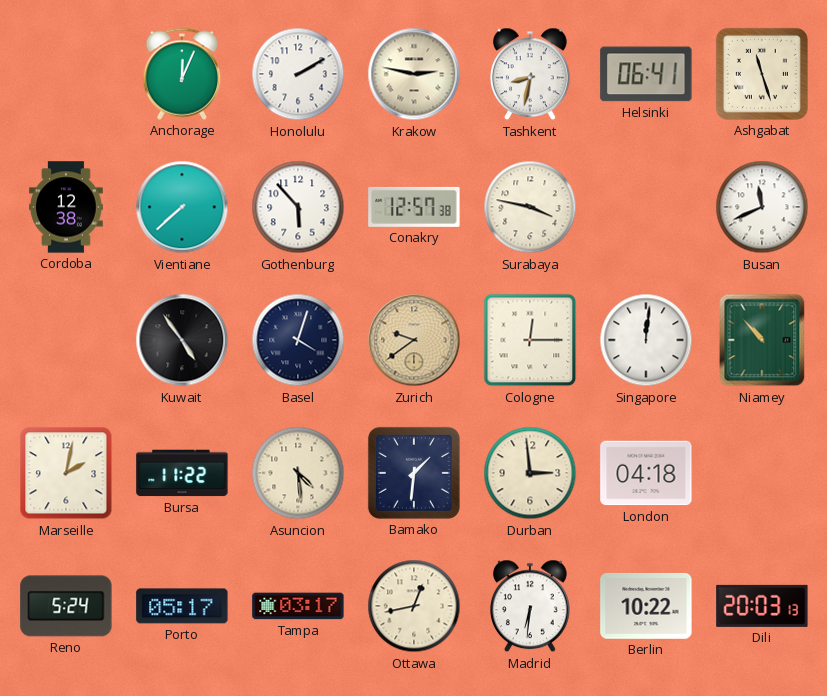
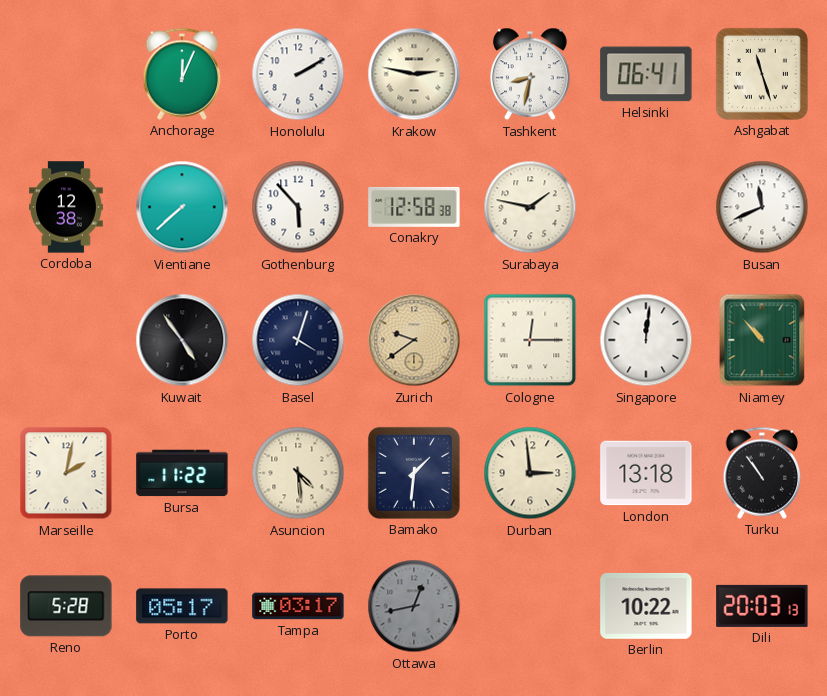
Conakry: 12:57 -> 12:58
Surabaya: 3:47 -> 1:47
London: 04:18 -> 13:18
Turku: none -> 10:54
Reno: 5:24 -> 5:28
Ottawa dial: cream -> grey
Madrid: 6:31 -> none
